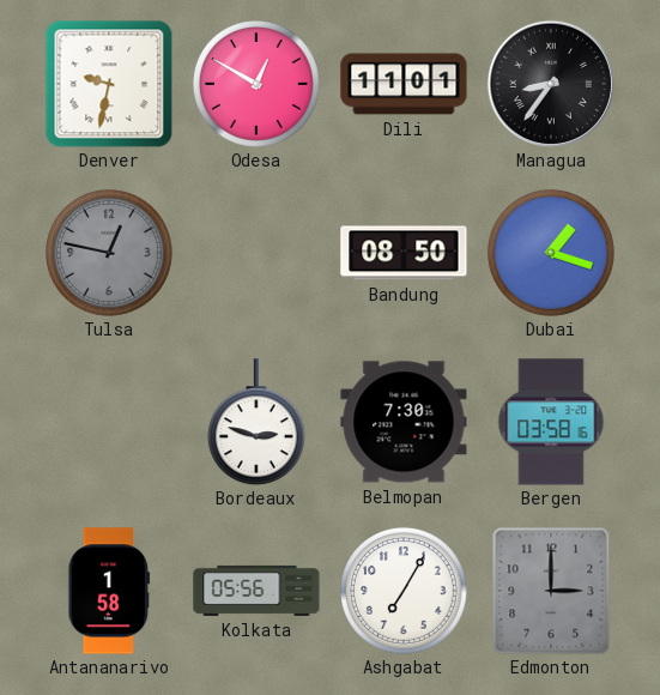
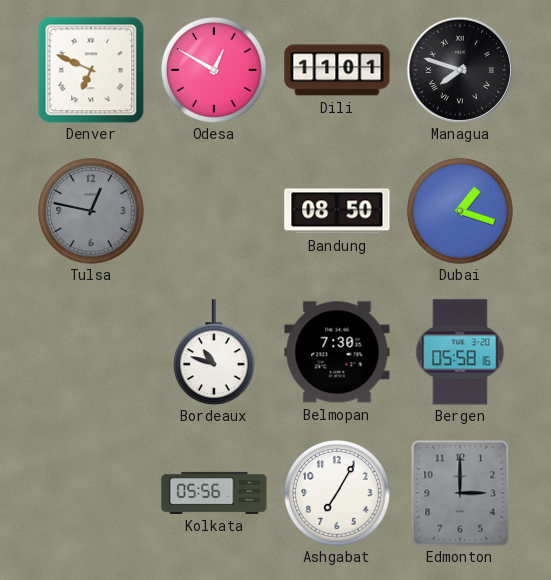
Denver: 9:32 -> 6:49
Managua: 8:36 -> 7:48
Bordeaux: 2:48 -> 10:48
Bergen: 03:58 -> 05:58
Antananarivo: 1:58 -> none
